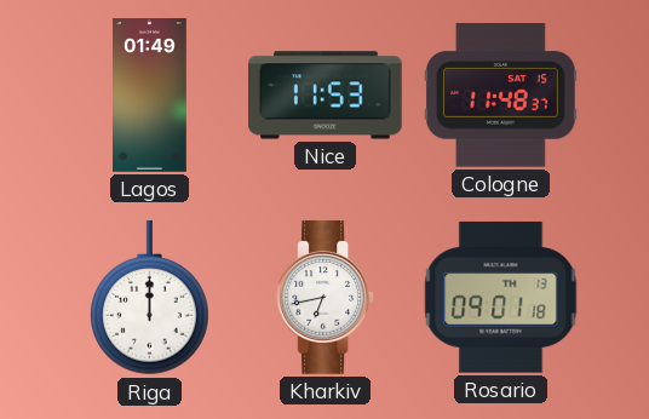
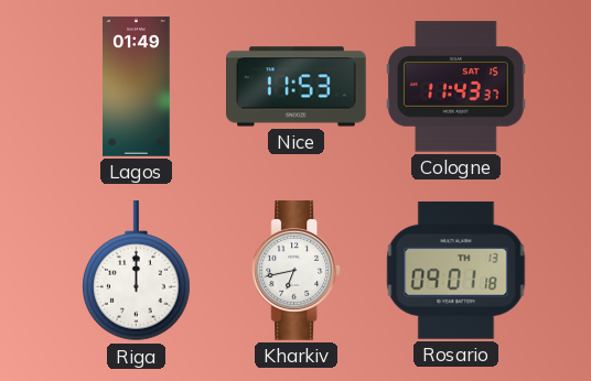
Cologne: 11:48 -> 11:43
